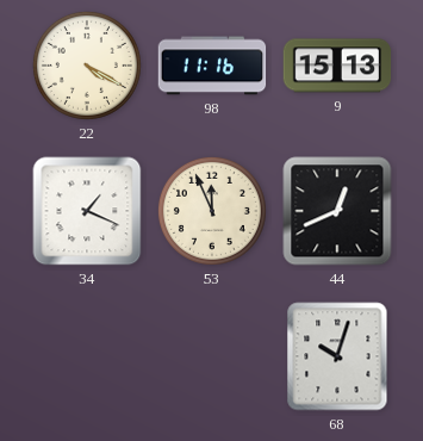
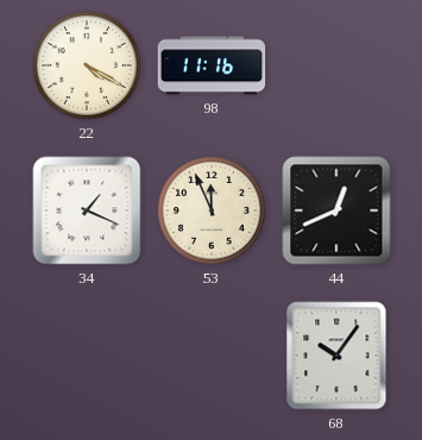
9: 15:13 -> none
68: 10:03 -> 10:06
